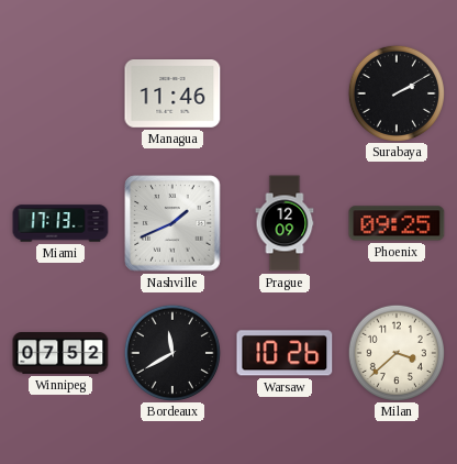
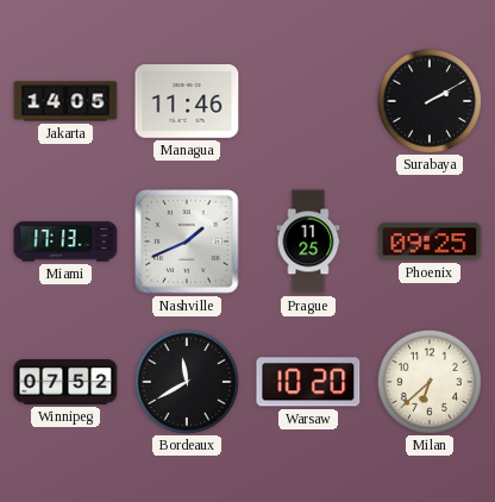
Jakarta: none -> 14:05
Prague: 12:09 -> 11:25
Warsaw: 10:26 -> 10:20
Milan: 3:38 -> 6:38
